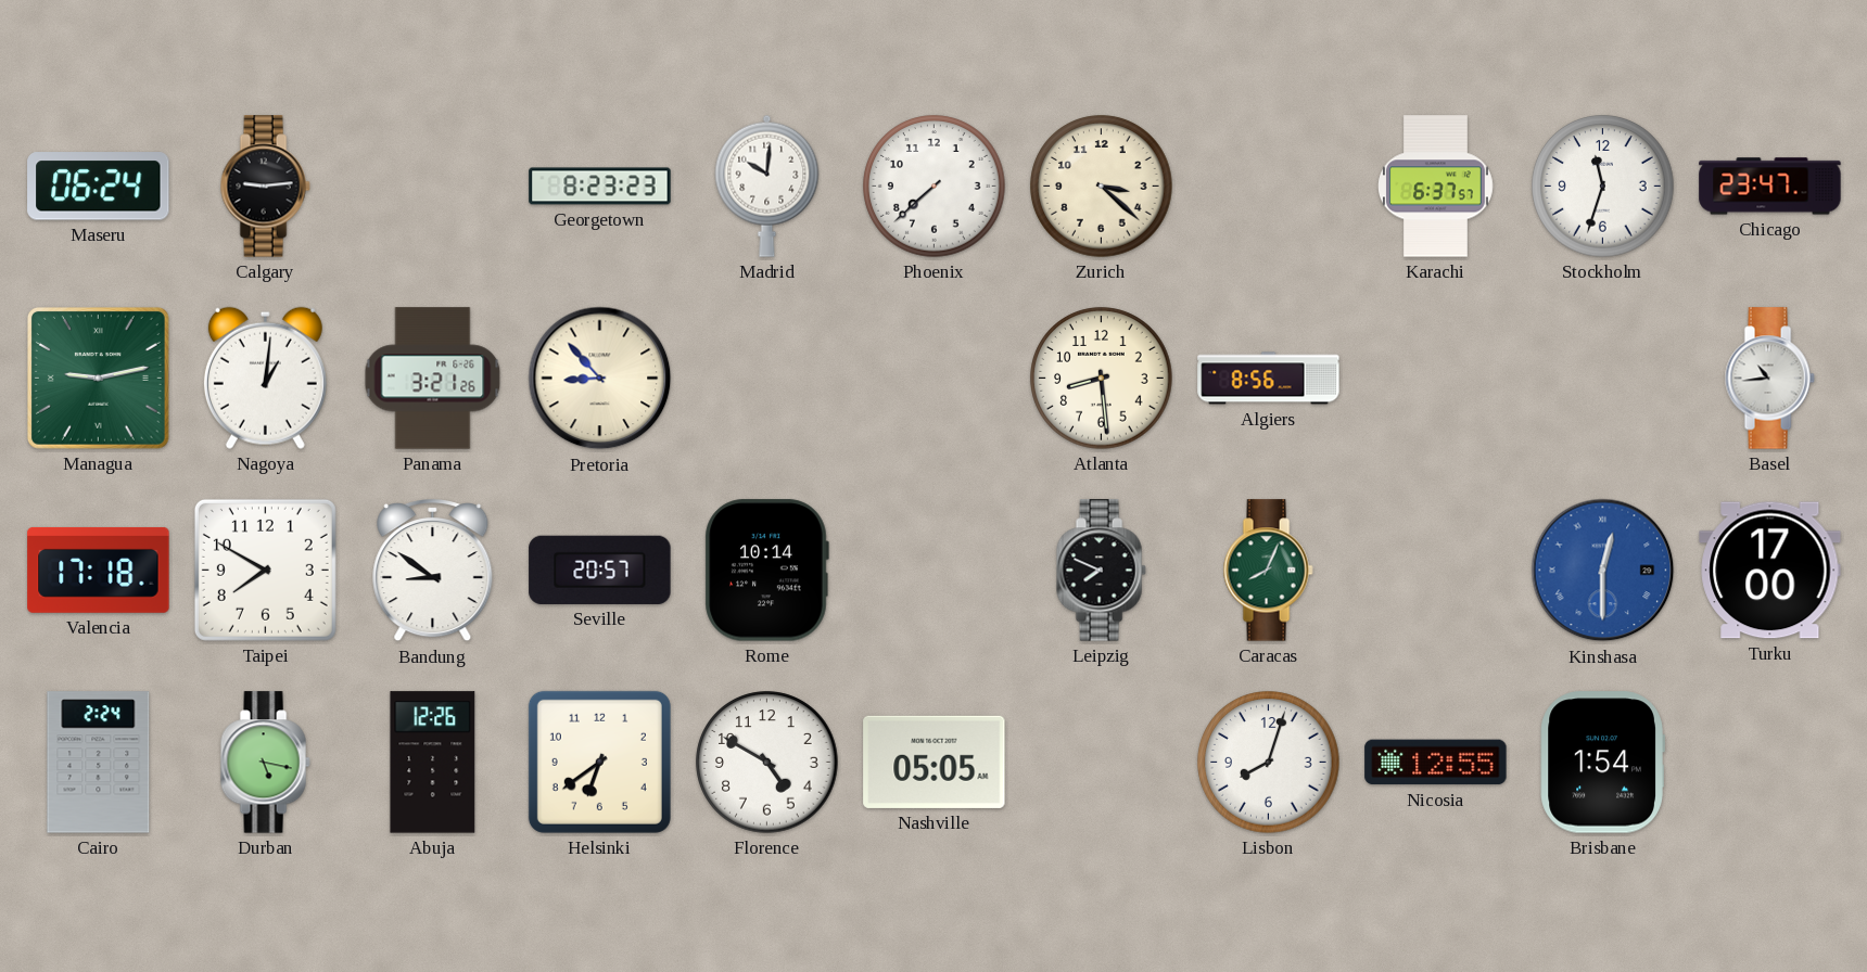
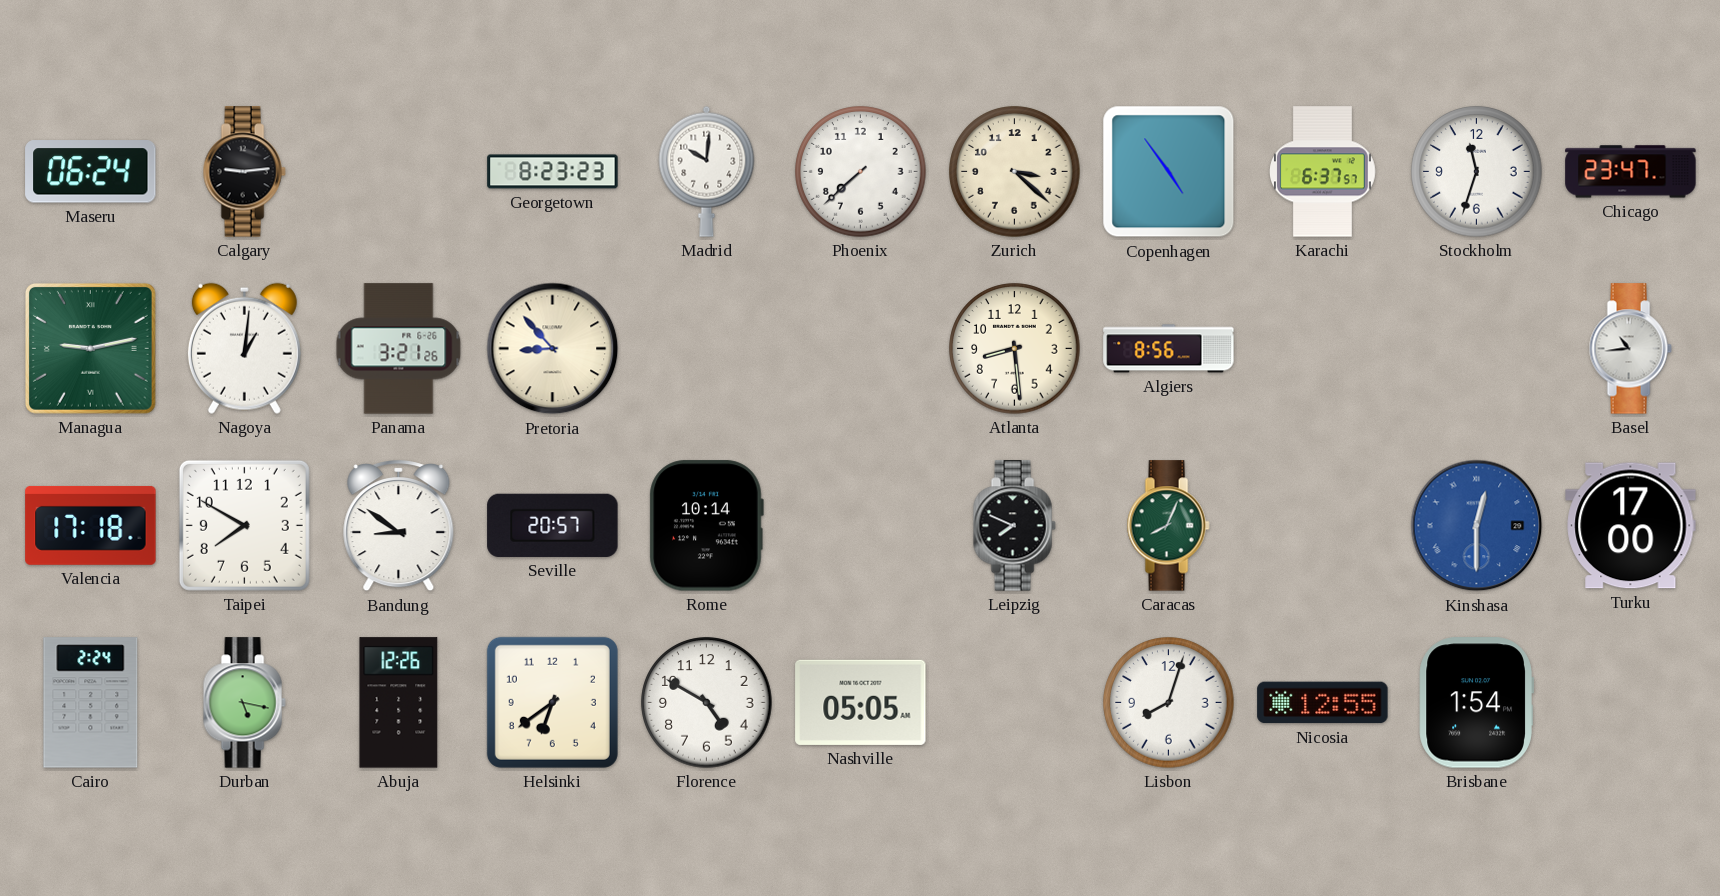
Copenhagen: none -> 4:54
